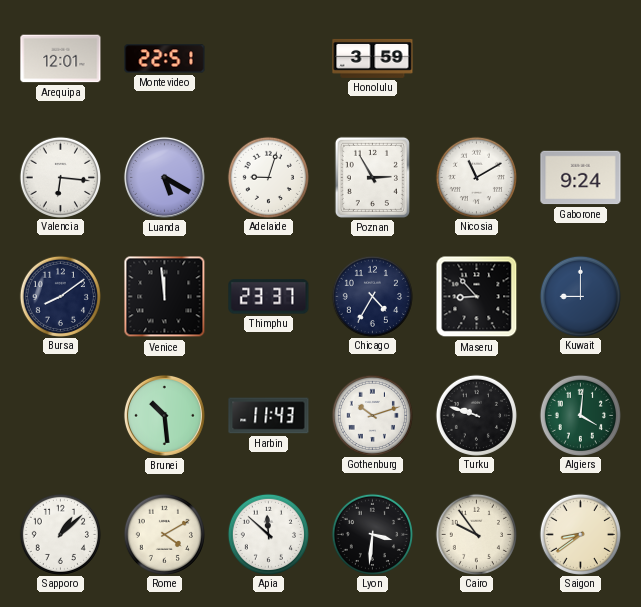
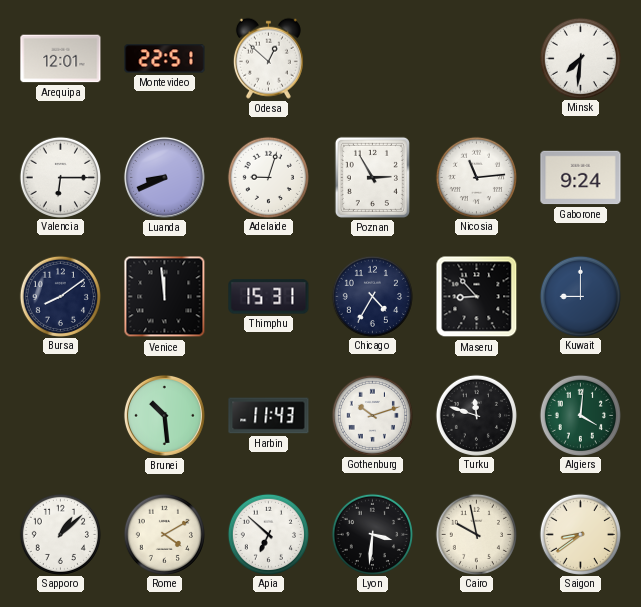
Odesa: none -> 12:52
Honolulu: 3:59 -> none
Minsk: none -> 7:31
Valencia: 6:16 -> 6:15
Luanda: 5:20 -> 8:41
Nicosia: 11:10 -> 11:14
Thimphu: 23:37 -> 15:31
Turku: 9:48 -> 11:48
Apia: 11:52 -> 6:52
Cairo: 9:54 -> 9:58
